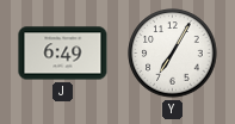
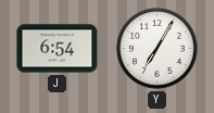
J: 6:49 -> 6:54
